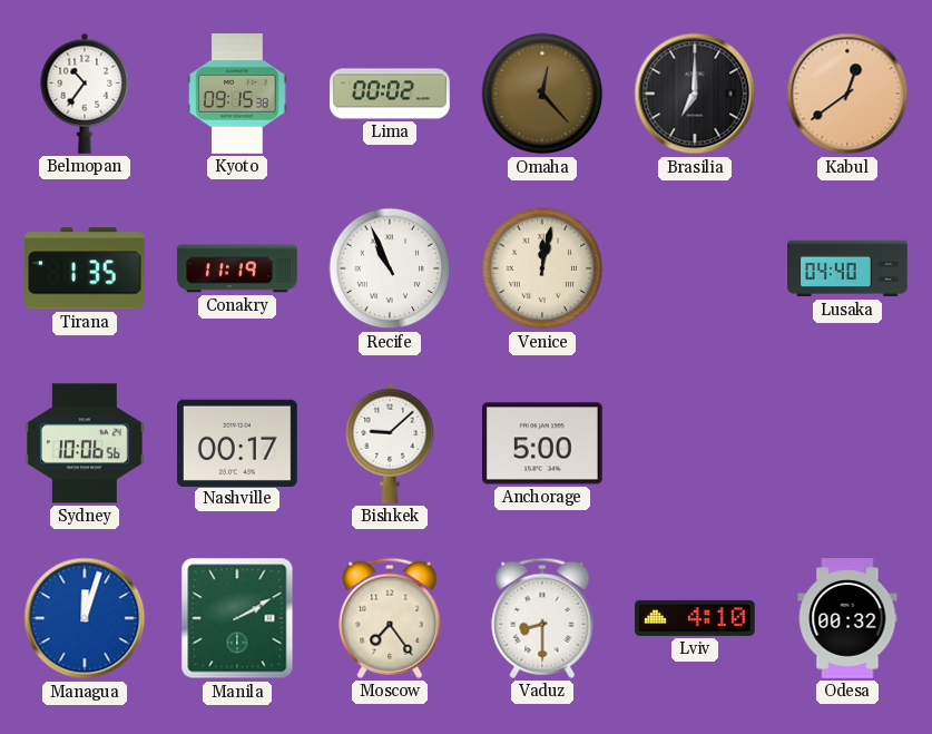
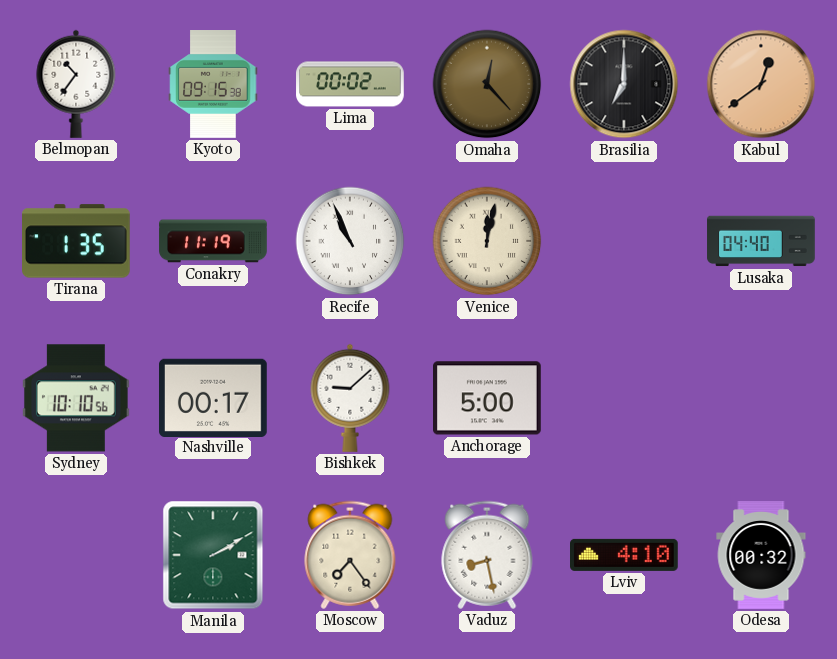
Sydney: 10:06 -> 10:10
Managua: 12:03 -> none
Vaduz: 8:30 -> 8:28
